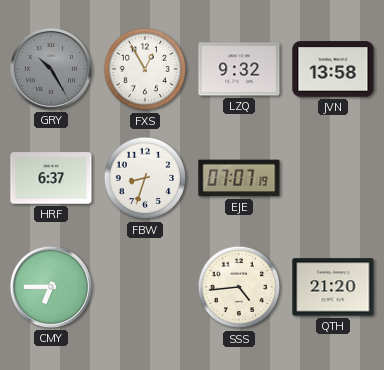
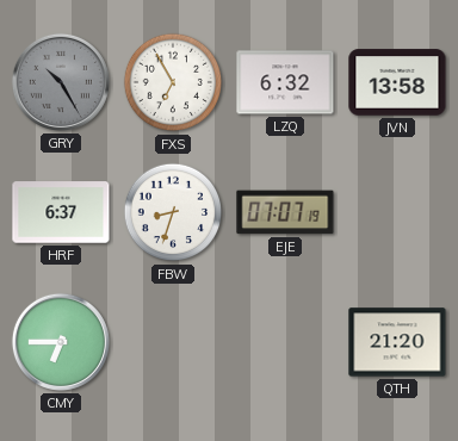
FXS: 12:55 -> 6:55
LZQ: 9:32 -> 6:32
SSS: 4:44 -> none
